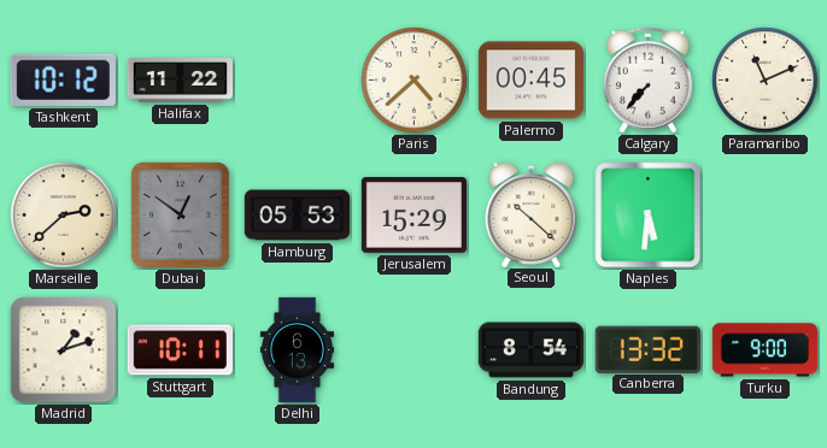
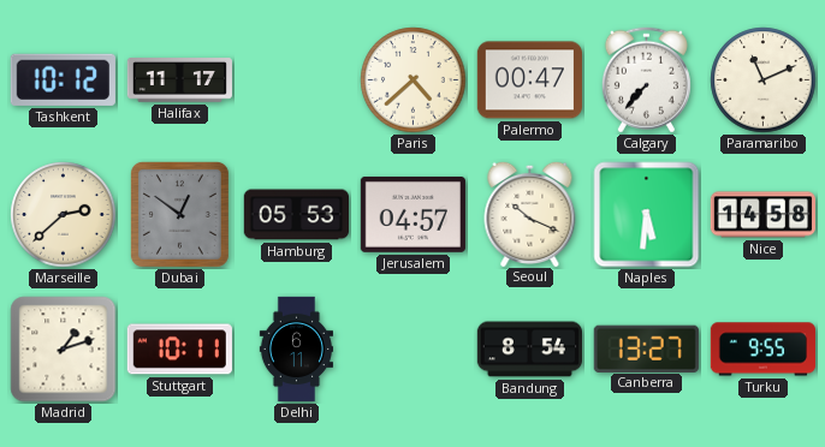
Halifax: 11:22 -> 11:17
Palermo: 00:45 -> 00:47
Jerusalem: 15:29 -> 04:57
Seoul: 10:22 -> 10:19
Nice: none -> 14:58
Delhi: 6:13 -> 6:11
Canberra: 13:32 -> 13:27
Turku: 9:00 -> 9:55
